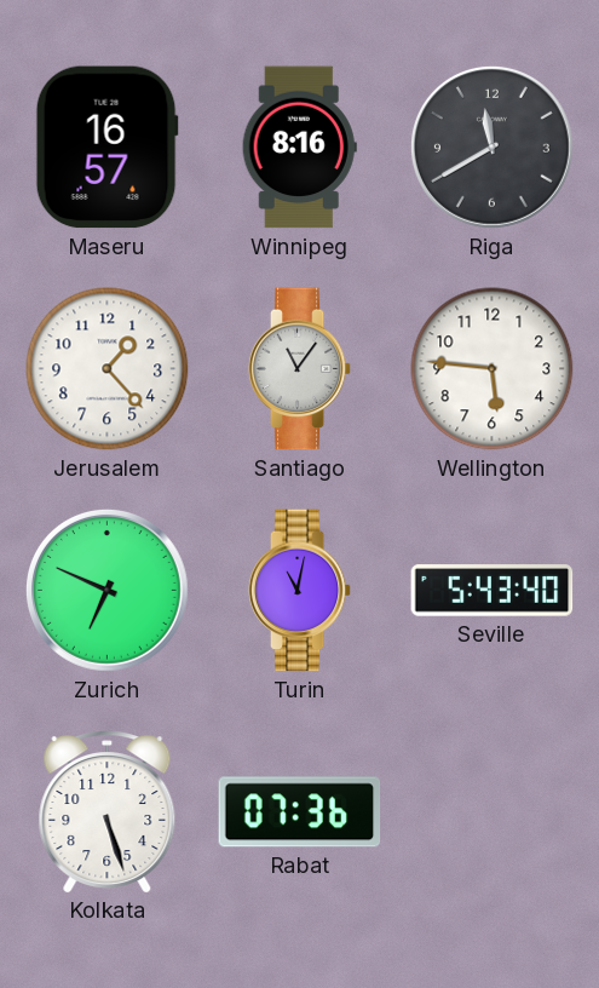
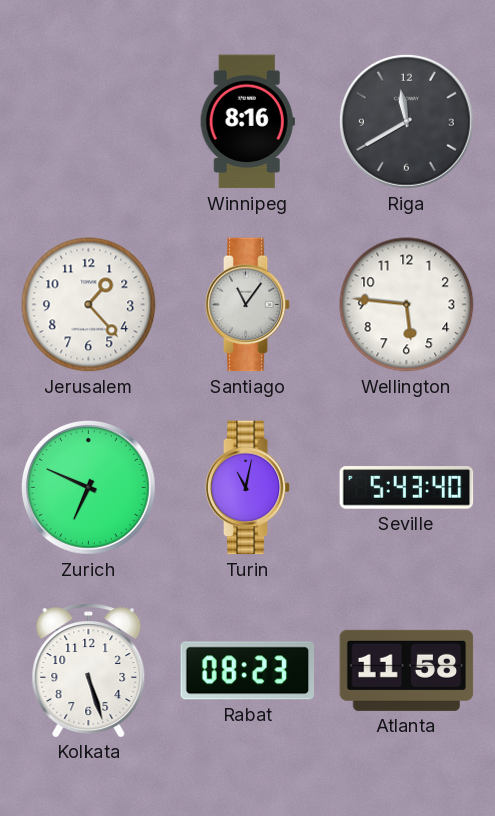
Maseru: 16:57 -> none
Rabat: 07:36 -> 08:23
Atlanta: none -> 11:58
